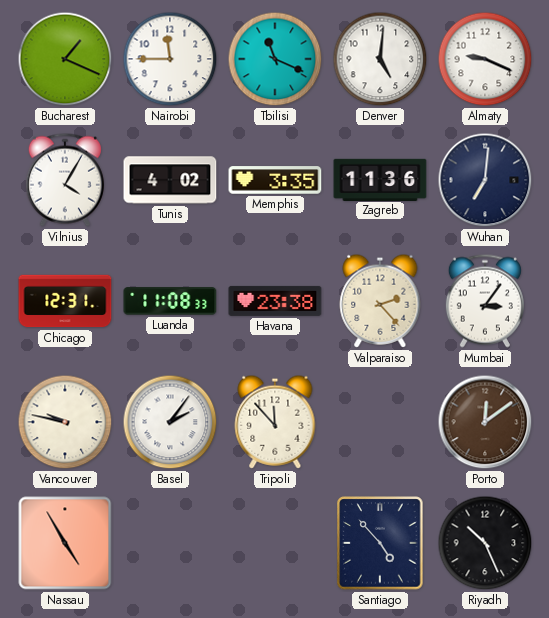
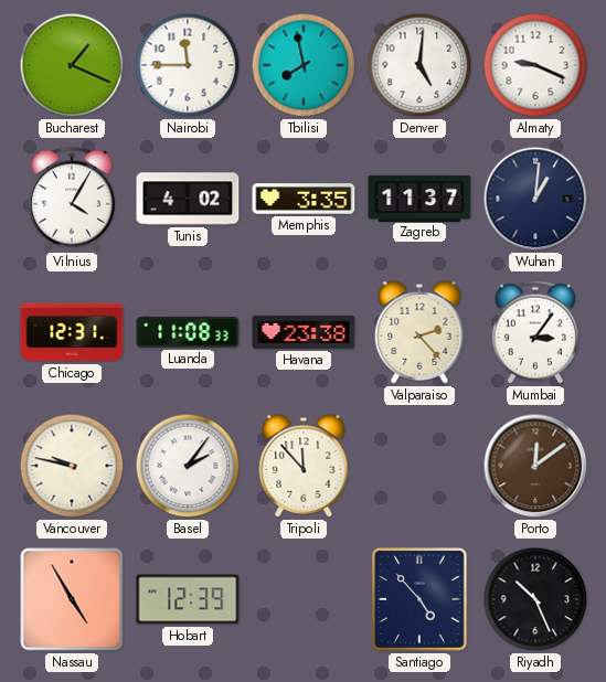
Tbilisi: 11:19 -> 7:58
Zagreb: 11:36 -> 11:37
Wuhan: 7:01 -> 1:01
Hobart: none -> 12:39
